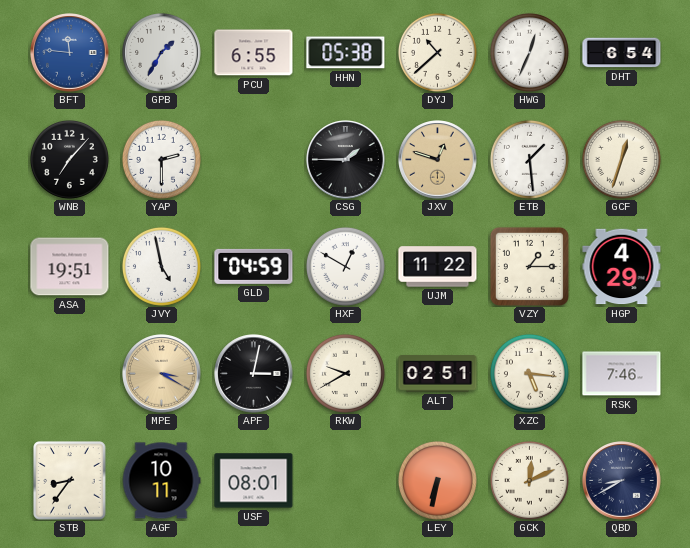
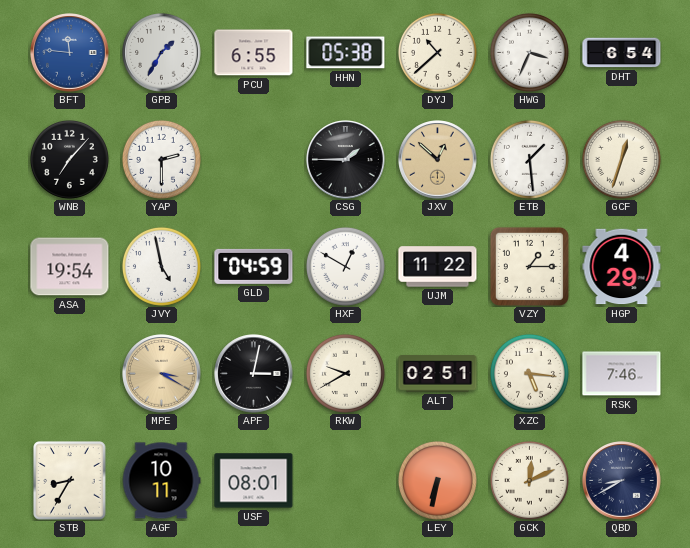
HWG: 12:34 -> 3:34
JXV: 12:48 -> 12:52
ASA: 19:51 -> 19:54
STB: 8:36 -> 8:35
